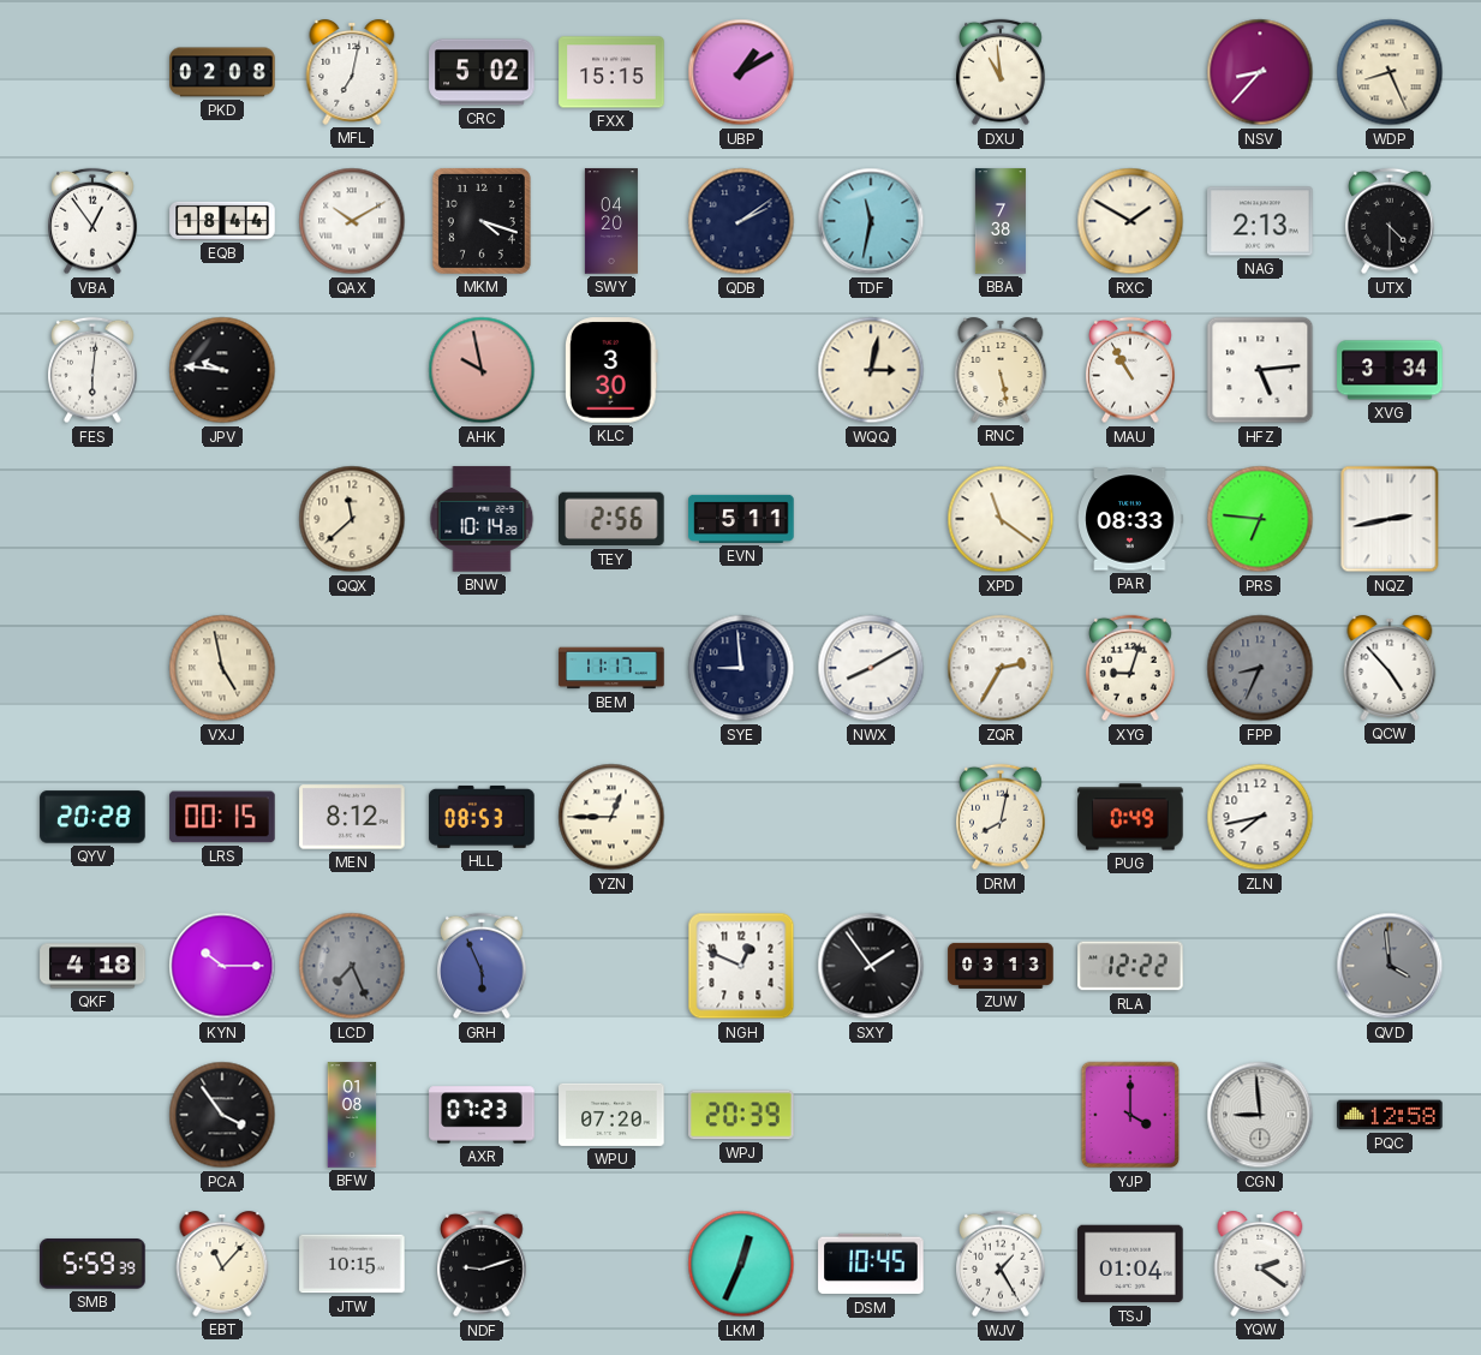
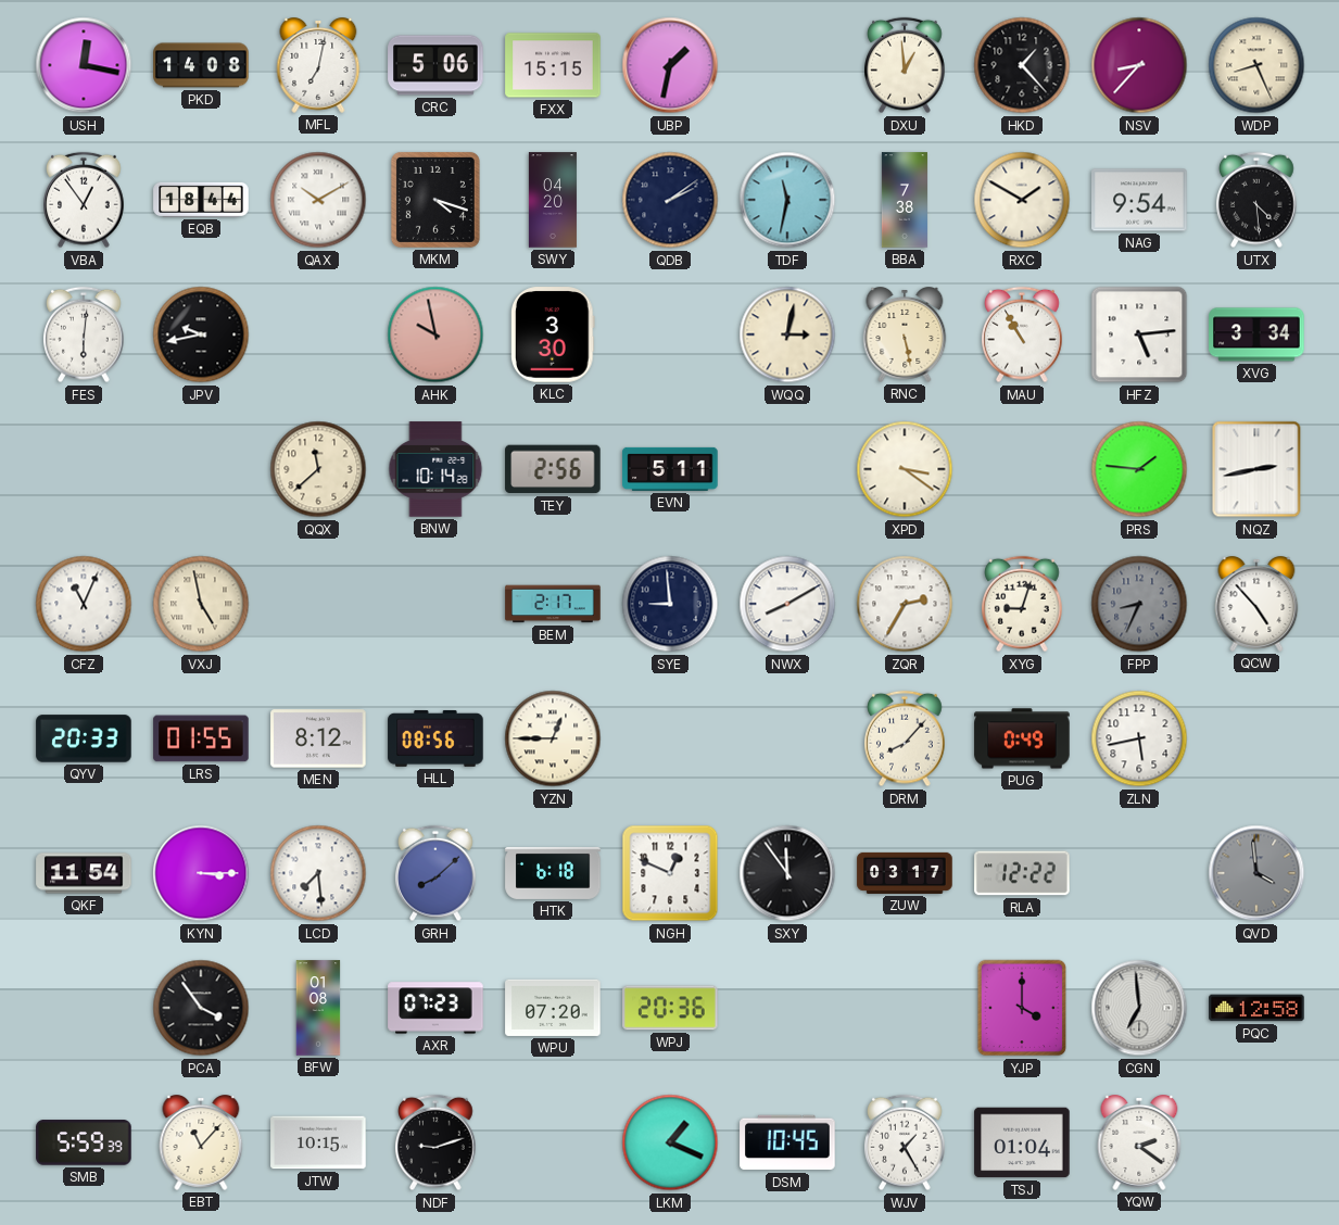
USH: none -> 12:17
PKD: 02:08 -> 14:08
CRC: 5:02 -> 5:06
UBP: 1:10 -> 1:32
DXU: 10:59 -> 12:59
HKD: none -> 1:23
NAG: 2:13 -> 9:54
UTX: 4:30 -> 4:29
JPV: 9:46 -> 9:43
XPD: 11:21 -> 3:21
PAR: 08:33 -> none
PRS: 6:46 -> 1:46
CFZ: none -> 11:04
BEM: 11:17 -> 2:17
QYV: 20:28 -> 20:33
LRS: 00:15 -> 01:55
HLL: 08:53 -> 08:56
DRM: 8:02 -> 8:07
ZLN: 7:43 -> 5:43
QKF: 4:18 -> 11:54
KYN: 10:15 -> 3:15
LCD: 7:26 -> 7:29
LCD dial: grey -> white
GRH: 5:56 -> 8:08
HTK: none -> 6:18
SXY: 1:54 -> 11:54
ZUW: 03:13 -> 03:17
WPJ: 20:39 -> 20:36
CGN: 8:59 -> 6:59
LKM: 12:34 -> 1:19
